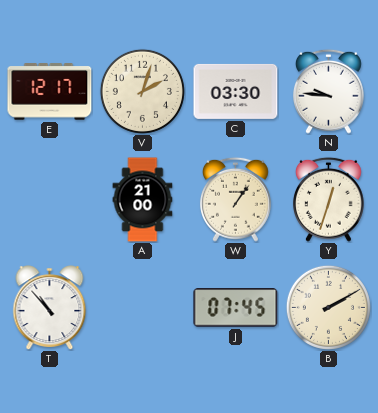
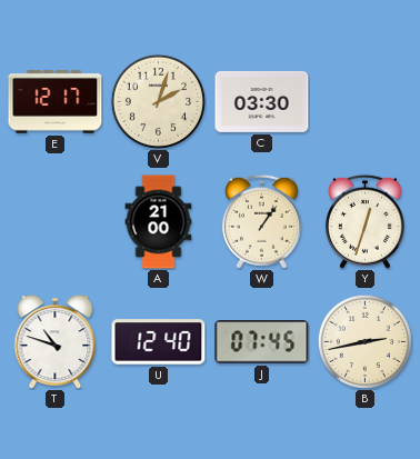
N: 9:46 -> none
T: 10:53 -> 10:48
U: none -> 12:40
B: 2:10 -> 2:43
